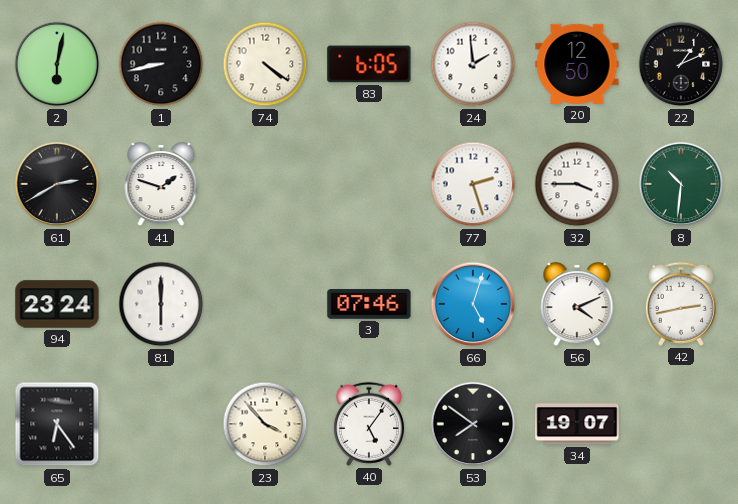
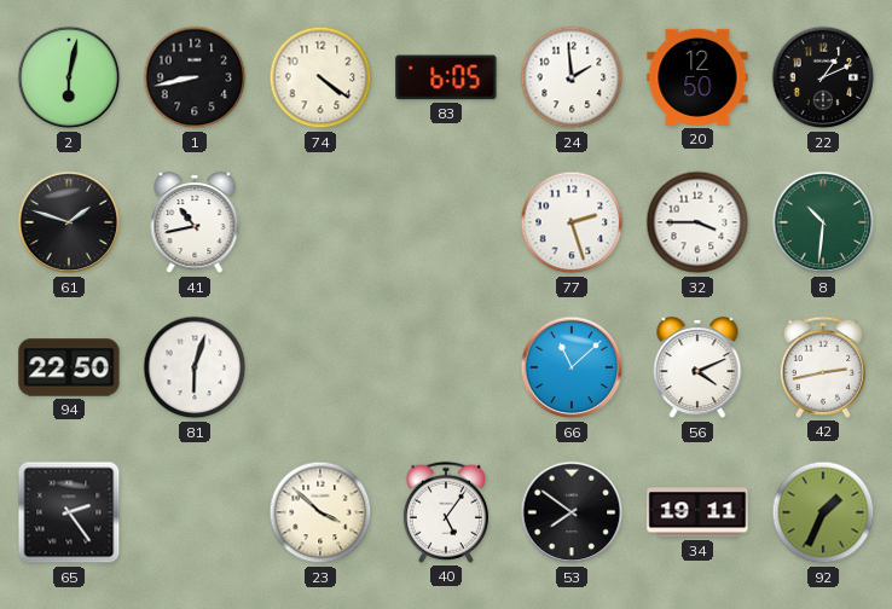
61: 2:40 -> 1:48
41: 1:48 -> 10:43
94: 23:24 -> 22:50
81: 6:00 -> 6:03
3: 07:46 -> none
66: 5:03 -> 11:08
65: 6:24 -> 2:24
23: 3:53 -> 3:52
34: 19:07 -> 19:11
92: none -> 1:34
